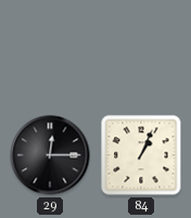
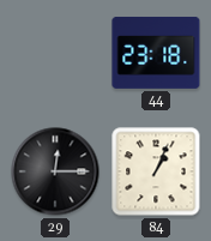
44: none -> 23:18
